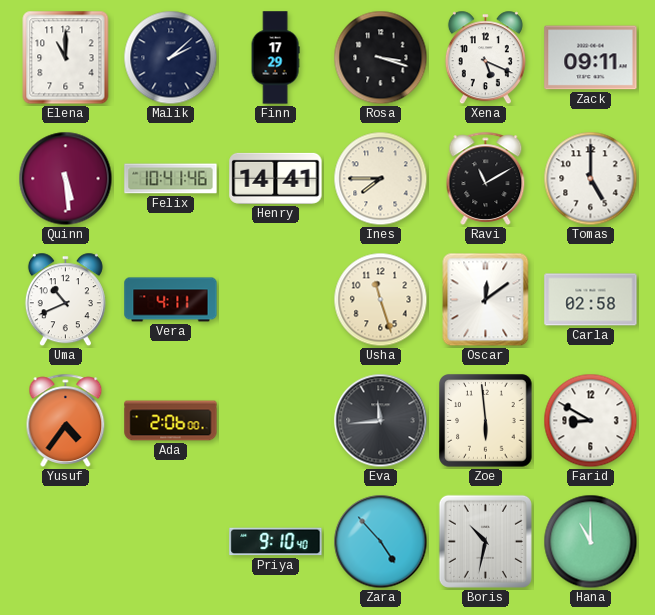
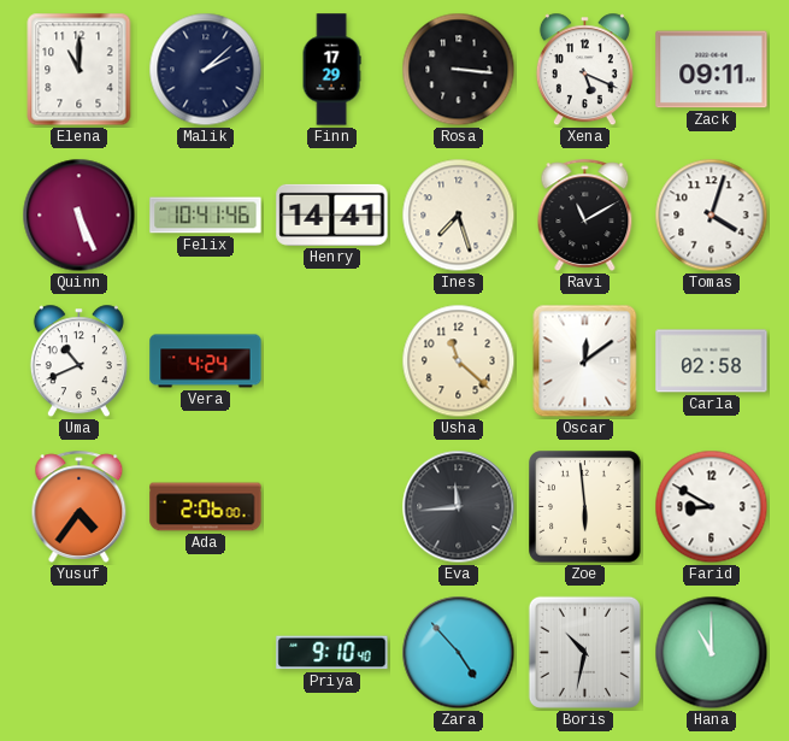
Rosa: 3:18 -> 3:16
Quinn: 5:29 -> 5:26
Ines: 7:45 -> 7:27
Tomas: 5:00 -> 4:03
Vera: 4:11 -> 4:24
Usha: 11:27 -> 11:22
